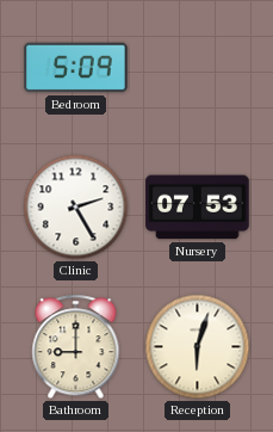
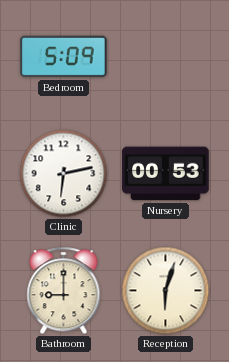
Clinic: 2:25 -> 6:13
Nursery: 07:53 -> 00:53
